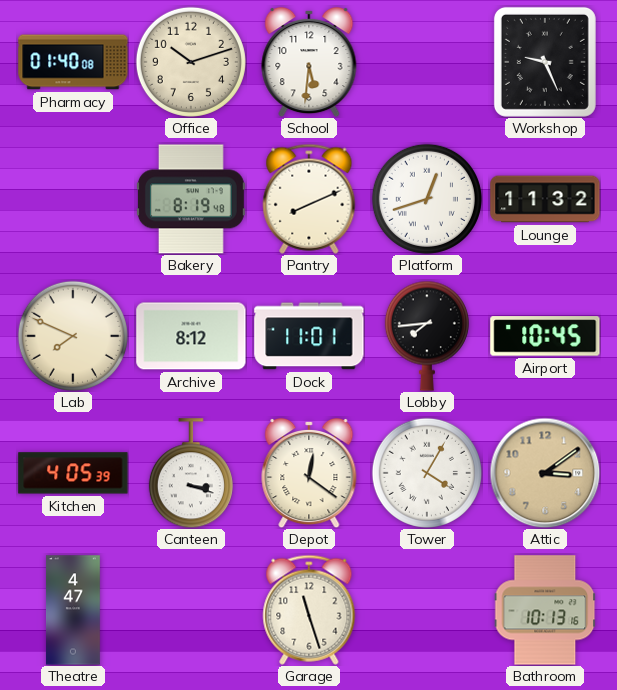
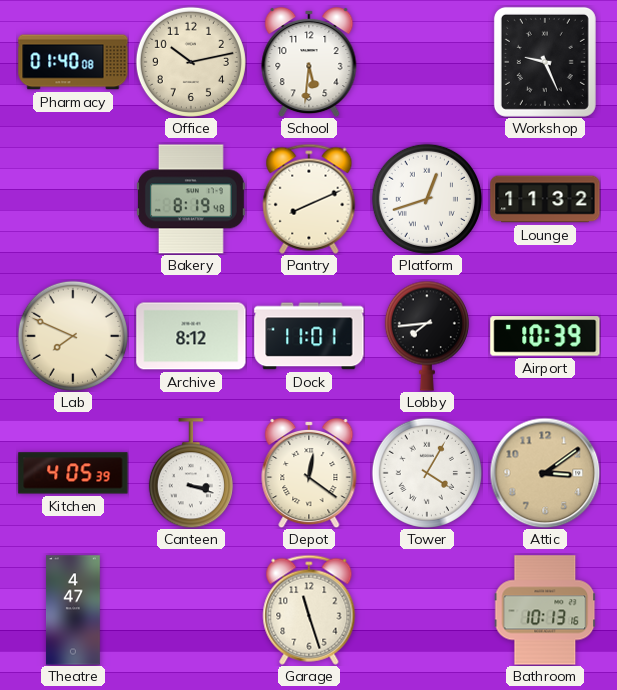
Office: 10:12 -> 10:13
Airport: 10:45 -> 10:39
